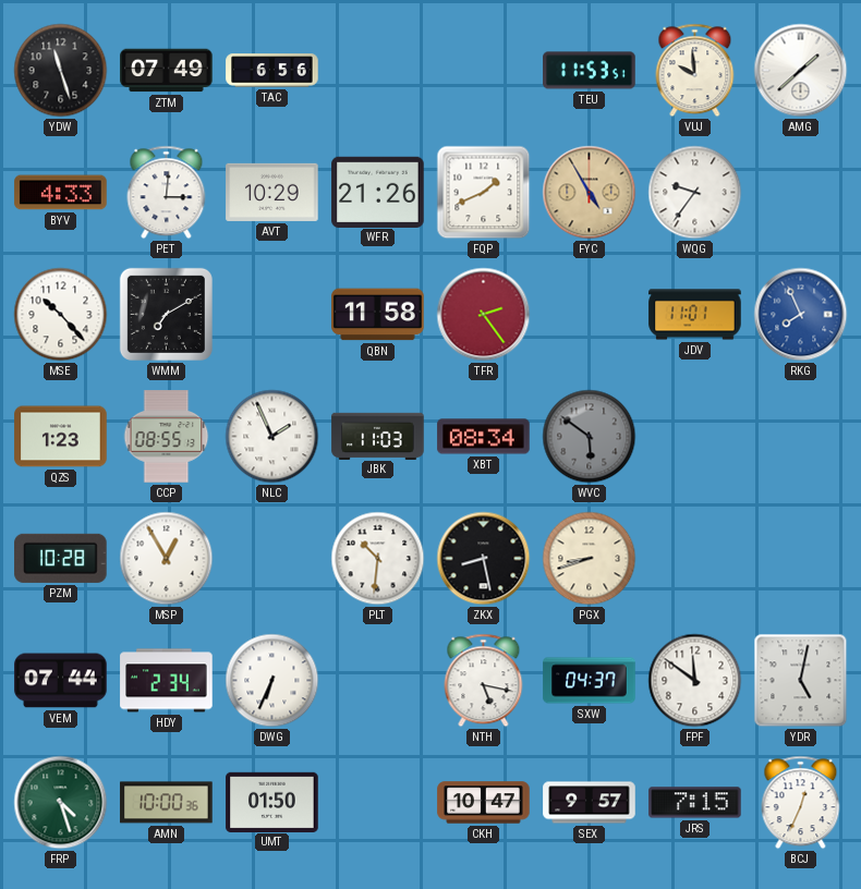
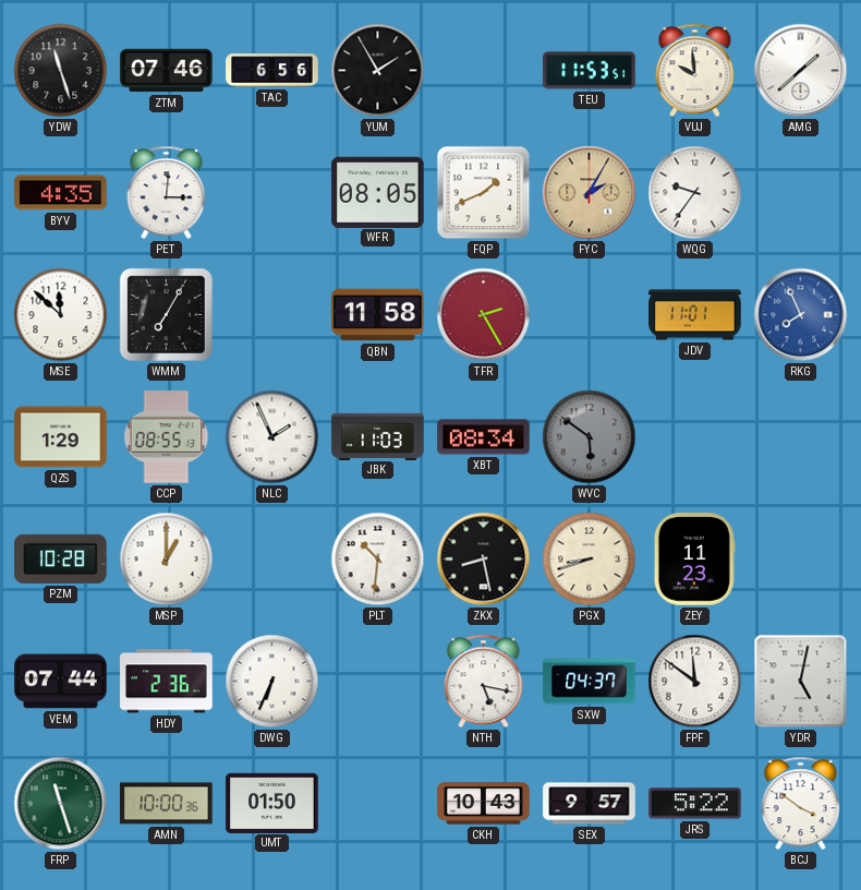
ZTM: 07:49 -> 07:46
YUM: none -> 1:55
BYV: 4:33 -> 4:35
AVT: 10:29 -> none
WFR: 21:26 -> 08:05
FYC: 4:55 -> 2:05
MSE: 10:23 -> 11:52
WMM: 7:10 -> 7:05
TFR: 2:24 -> 2:25
QZS: 1:23 -> 1:29
MSP: 12:55 -> 1:00
ZEY: none -> 11:23
HDY: 2:34 -> 2:36
FRP: 4:27 -> 11:27
CKH: 10:47 -> 10:43
JRS: 7:15 -> 5:22
BCJ: 12:34 -> 3:51
